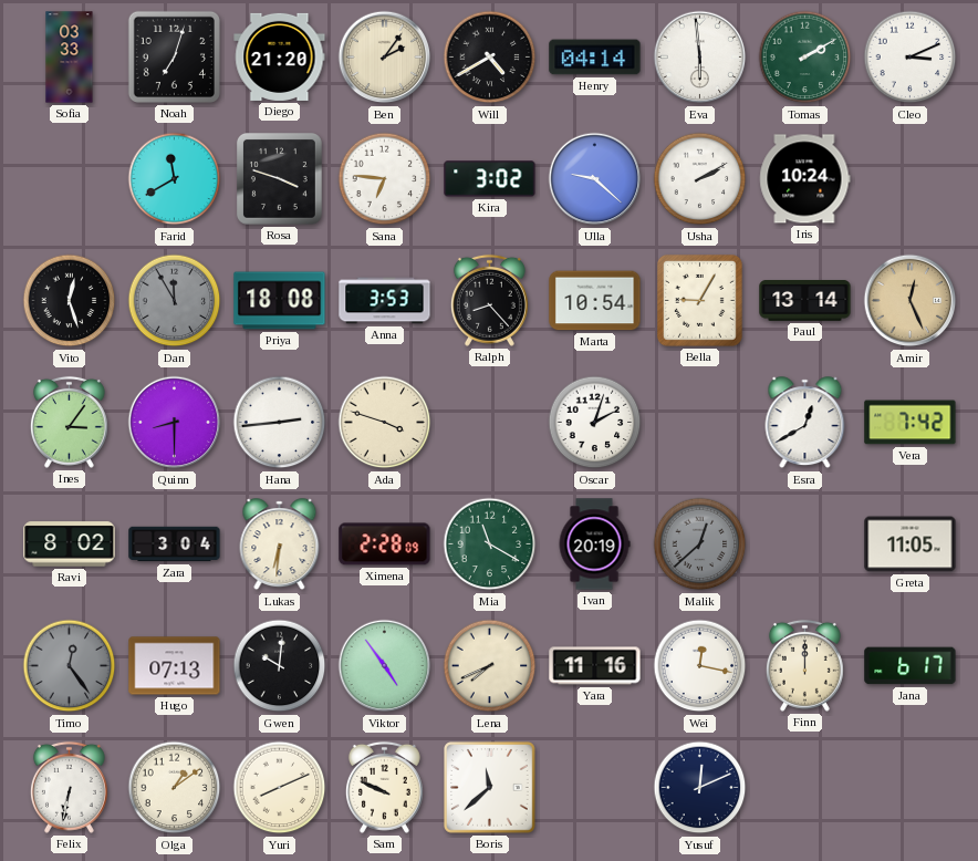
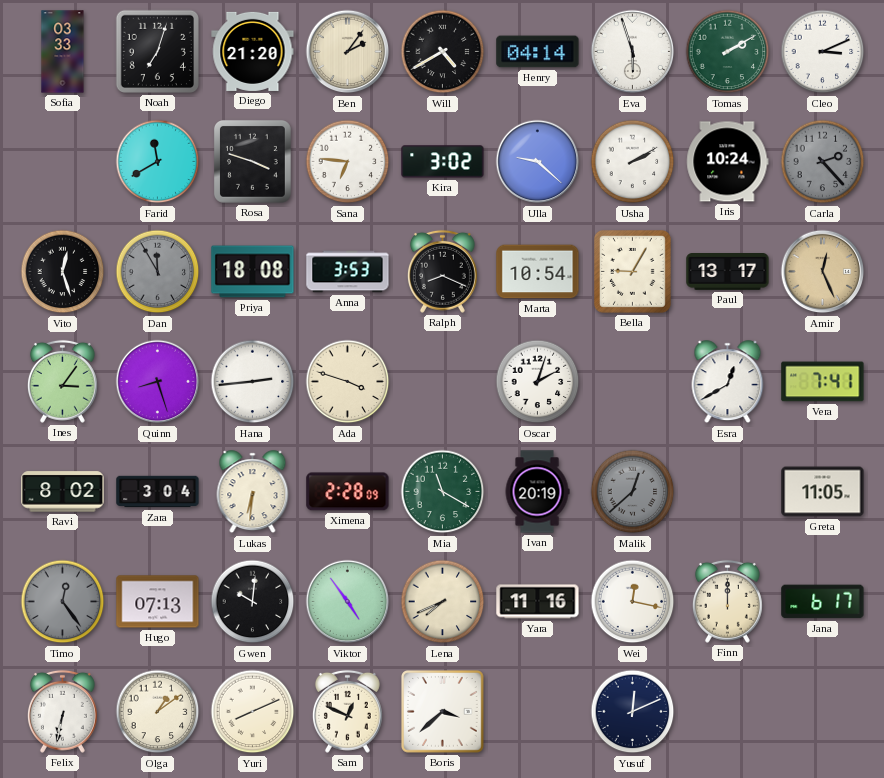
Eva: 5:59 -> 5:57
Carla: none -> 2:23
Ralph: 8:23 -> 8:19
Paul: 13:14 -> 13:17
Quinn: 8:30 -> 8:27
Vera: 7:42 -> 7:41
Sam: 9:49 -> 12:49
Boris: 11:38 -> 3:38
